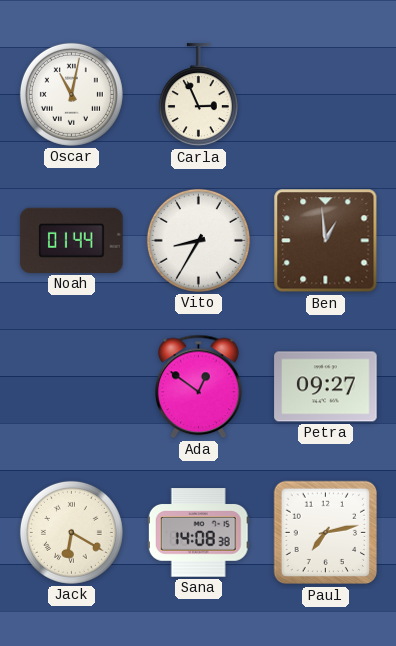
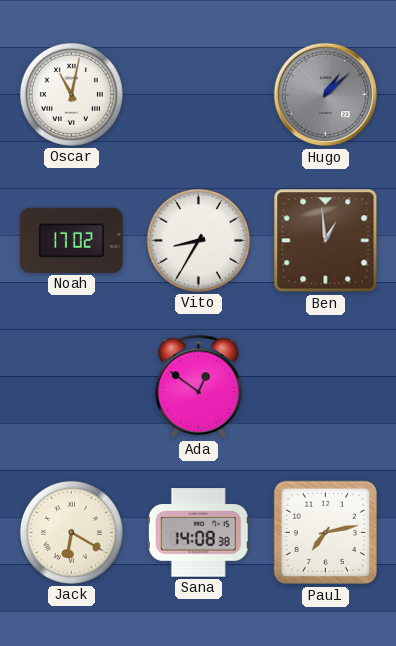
Carla: 2:56 -> none
Hugo: none -> 1:08
Noah: 01:44 -> 17:02
Petra: 09:27 -> none
